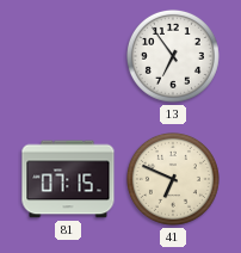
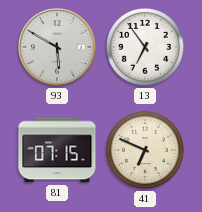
93: none -> 5:50
